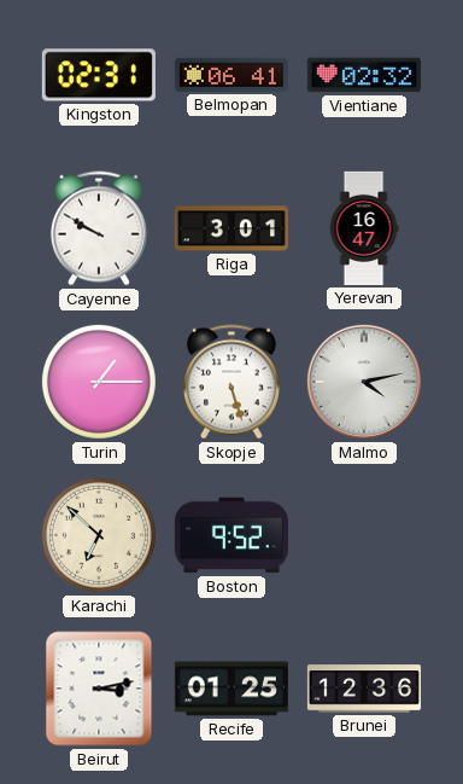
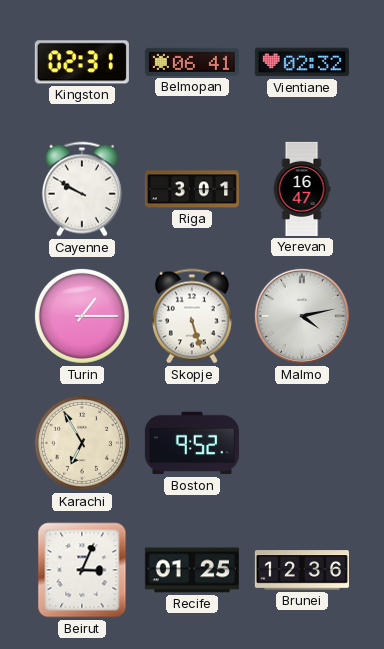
Karachi: 6:52 -> 6:55
Beirut: 3:13 -> 3:04
